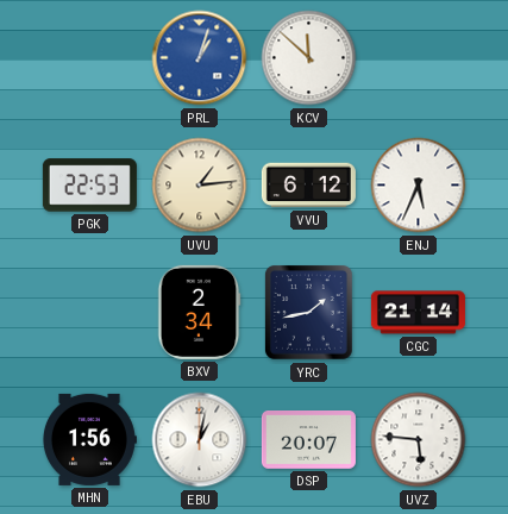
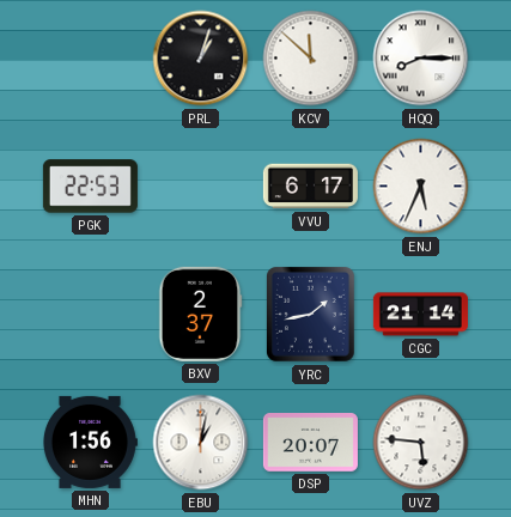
PRL dial: blue -> black
HQQ: none -> 8:15
UVU: 1:14 -> none
VVU: 6:12 -> 6:17
BXV: 2:34 -> 2:37
